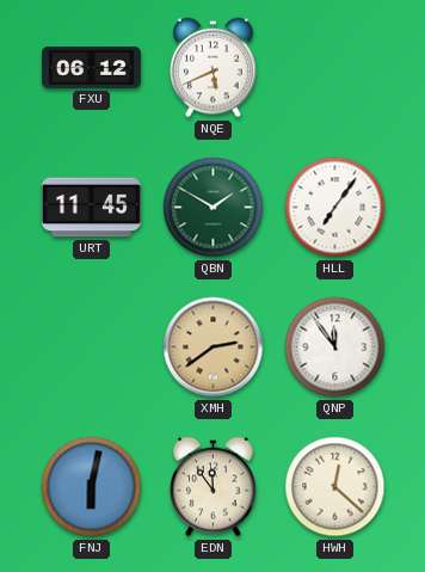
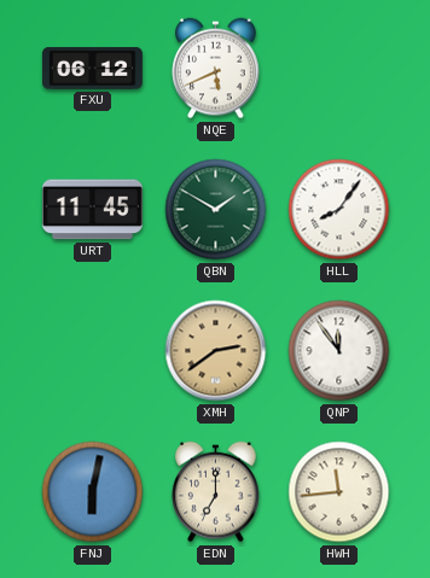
HLL: 7:06 -> 8:06
EDN: 11:54 -> 7:00
HWH: 12:22 -> 11:44
